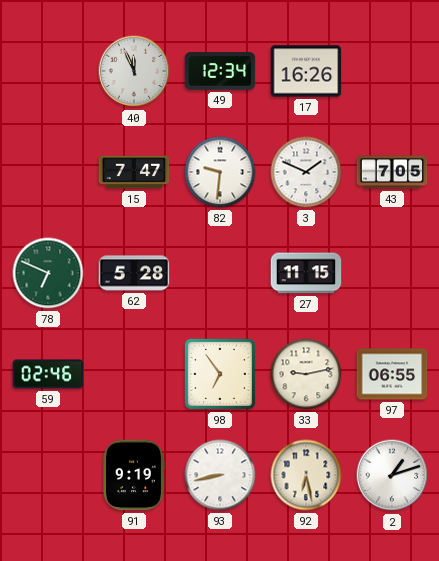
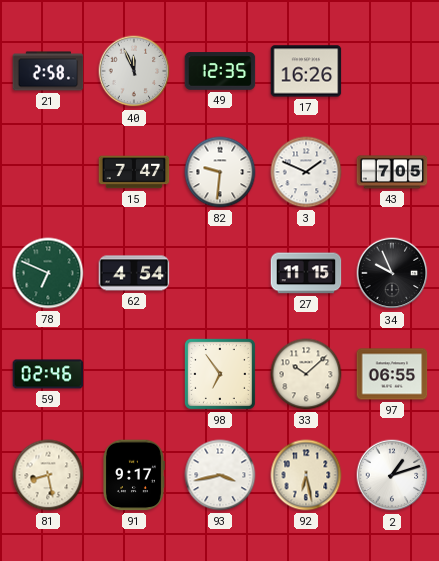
21: none -> 2:58
49: 12:34 -> 12:35
62: 5:28 -> 4:54
34: none -> 9:56
33: 9:13 -> 10:08
81: none -> 8:28
91: 9:19 -> 9:17
93: 8:43 -> 3:43
